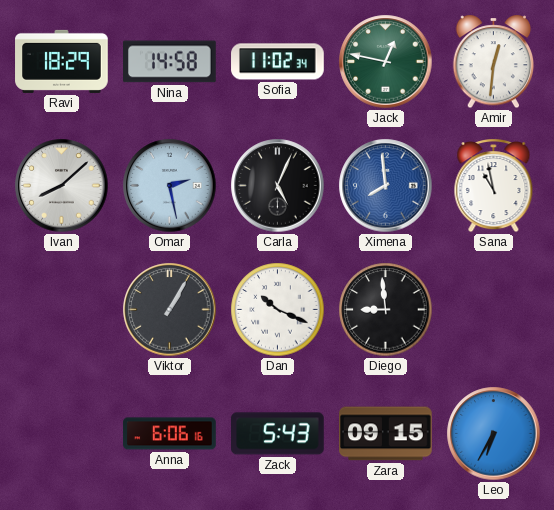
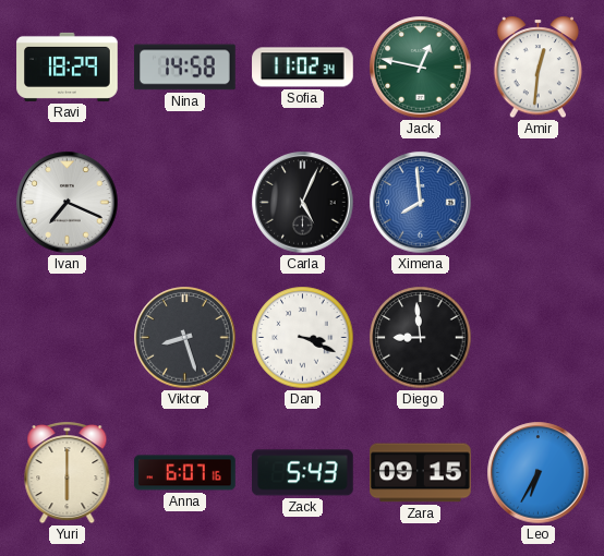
Ivan: 8:08 -> 7:19
Omar: 2:28 -> none
Sana: 10:58 -> none
Viktor: 1:05 -> 8:27
Dan: 10:19 -> 3:19
Yuri: none -> 6:00
Anna: 6:06 -> 6:07
